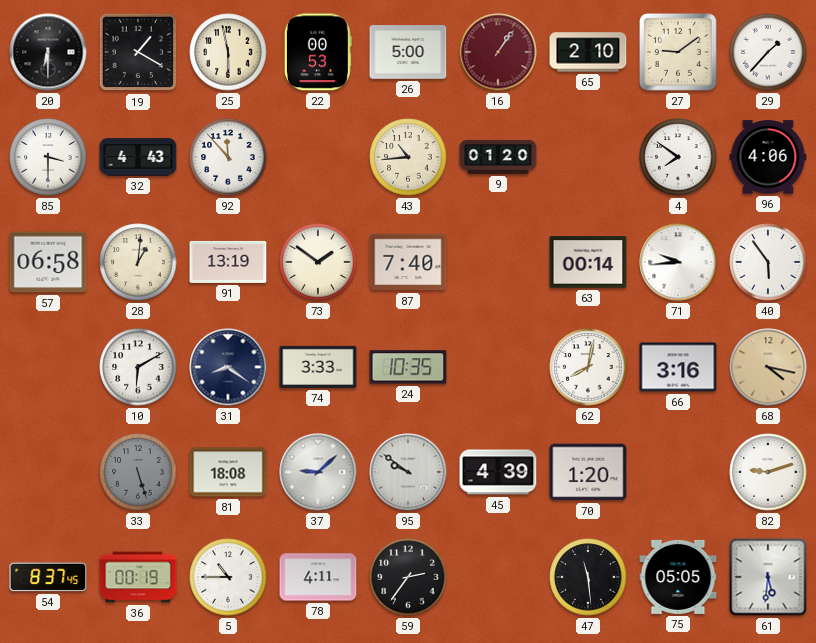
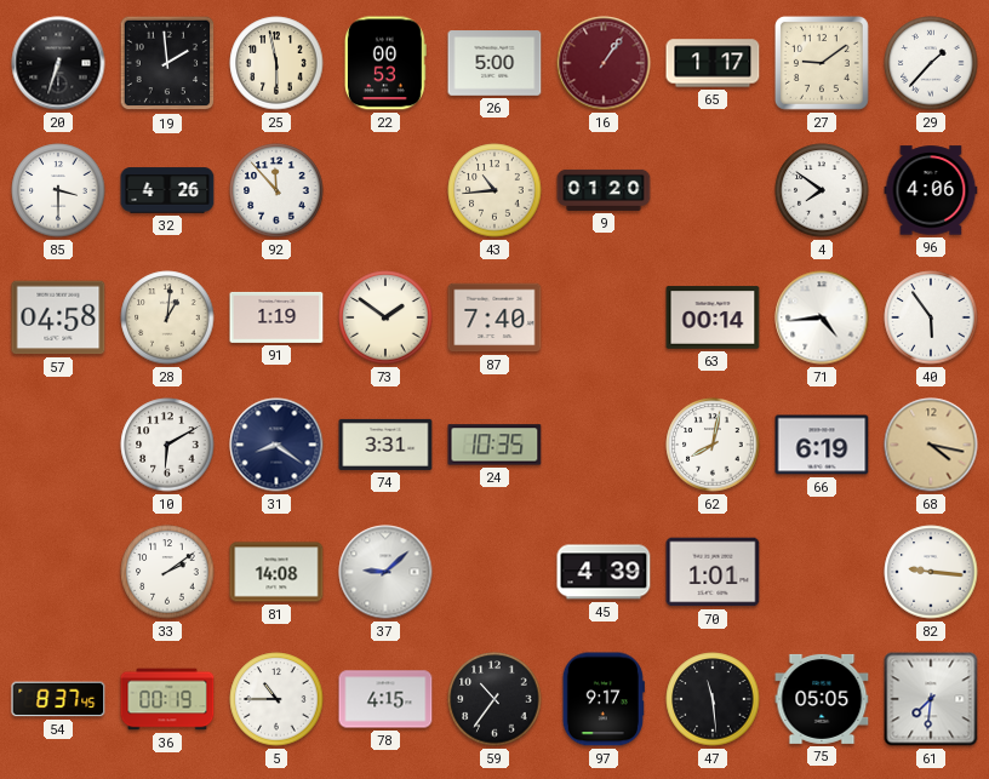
20: 6:30 -> 6:33
19: 1:20 -> 1:59
65: 2:10 -> 1:17
32: 4:43 -> 4:26
57: 06:58 -> 04:58
91: 13:19 -> 1:19
71: 9:44 -> 4:44
74: 3:33 -> 3:31
66: 3:16 -> 6:19
33: 5:27 -> 2:09
33 dial: grey -> white
81: 18:08 -> 14:08
95: 9:51 -> none
70: 1:20 -> 1:01
82: 9:12 -> 9:16
78: 4:11 -> 4:15
59: 2:36 -> 10:36
97: none -> 9:17
61: 5:31 -> 7:31
